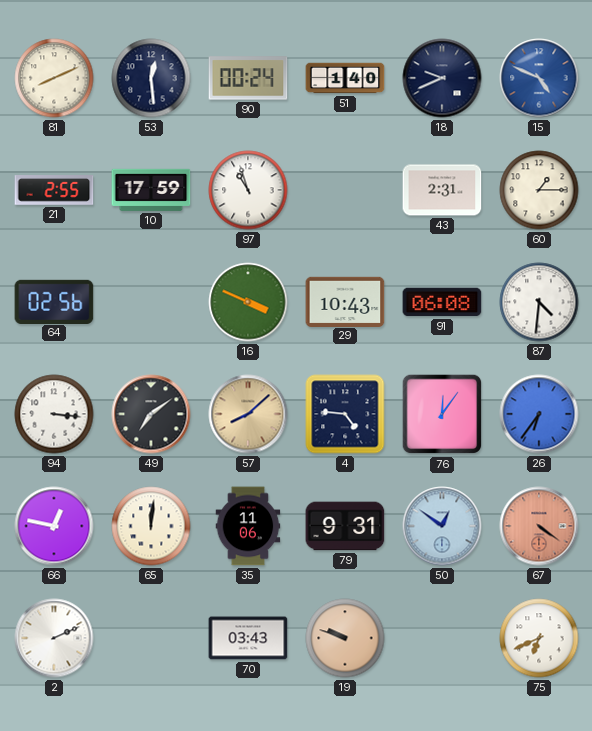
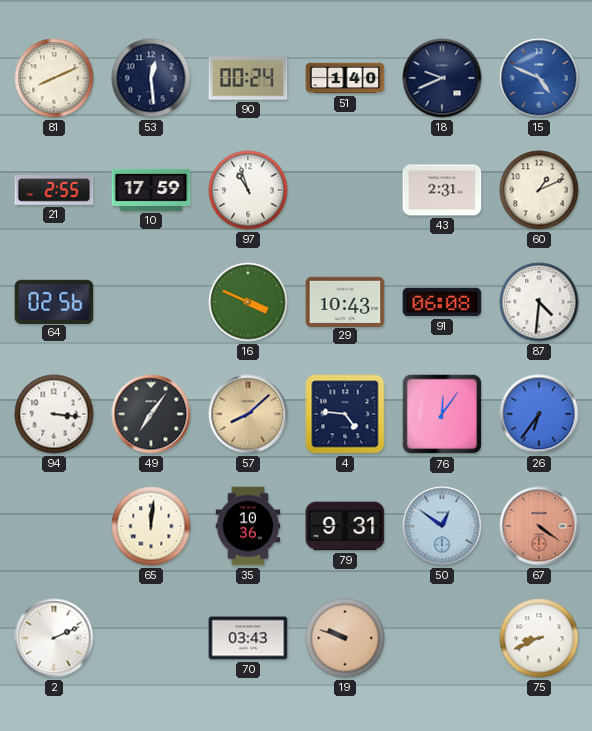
60: 1:15 -> 1:11
49: 7:09 -> 7:06
66: 12:47 -> none
35: 11:06 -> 10:36
75: 6:41 -> 8:41
